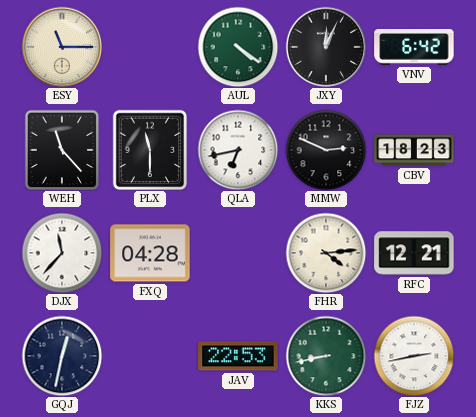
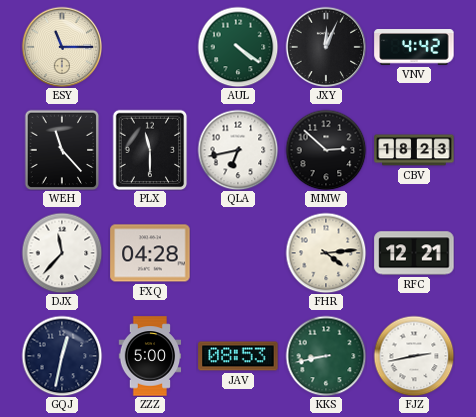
VNV: 6:42 -> 4:42
MMW: 2:49 -> 2:52
ZZZ: none -> 5:00
JAV: 22:53 -> 08:53
